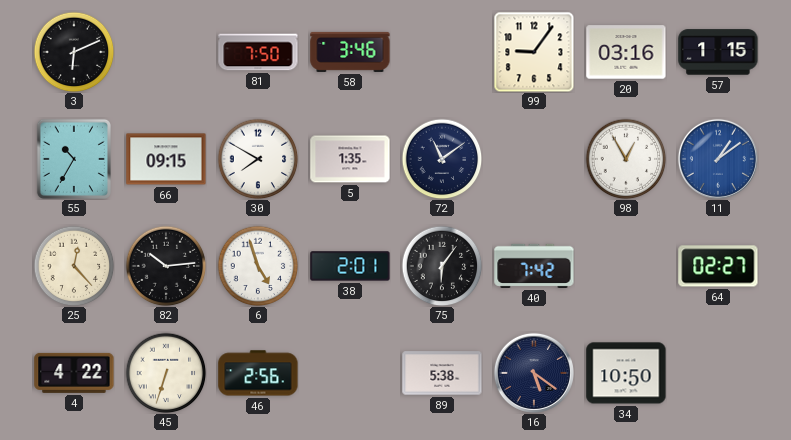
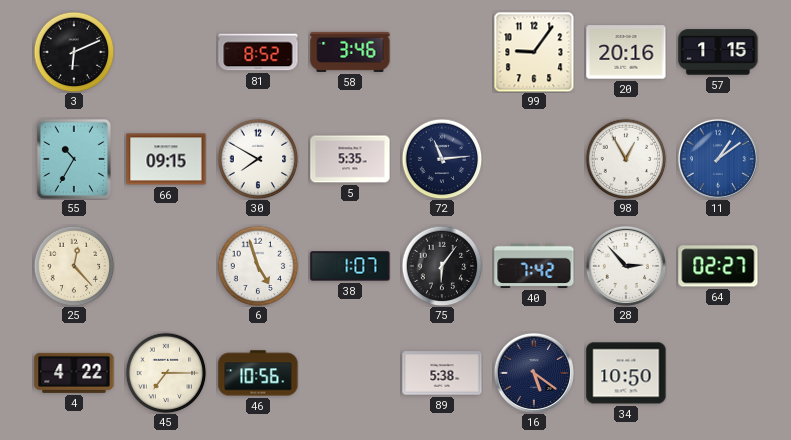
81: 7:50 -> 8:52
20: 03:16 -> 20:16
5: 1:35 -> 5:35
72: 11:09 -> 11:14
82: 10:14 -> none
38: 2:01 -> 1:07
28: none -> 2:53
45: 6:33 -> 7:15
46: 2:56 -> 10:56
